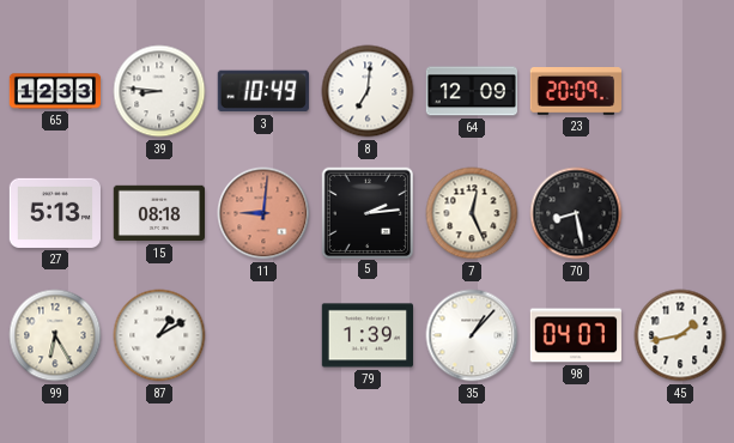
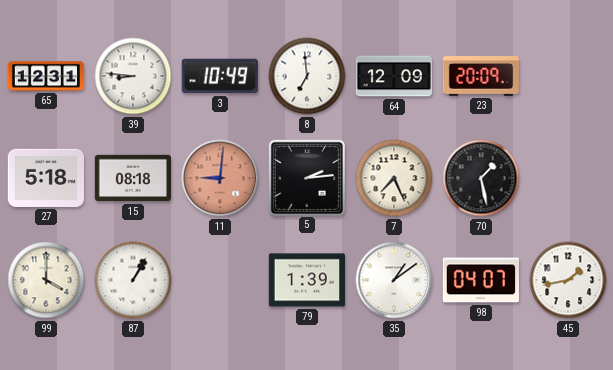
65: 12:33 -> 12:31
8: 7:01 -> 6:59
27: 5:13 -> 5:18
7: 12:26 -> 7:26
70: 8:28 -> 1:28
99: 6:25 -> 4:00
87: 1:10 -> 1:05
35: 1:07 -> 1:09
